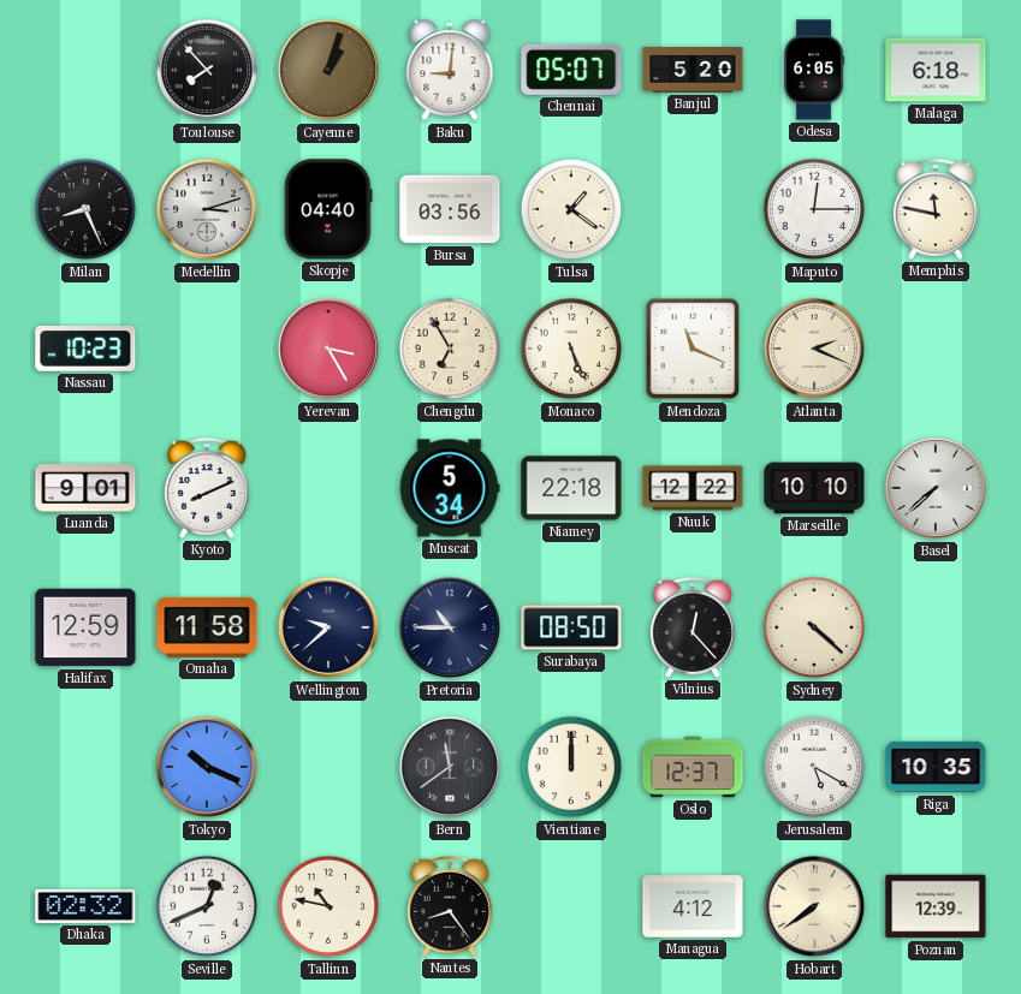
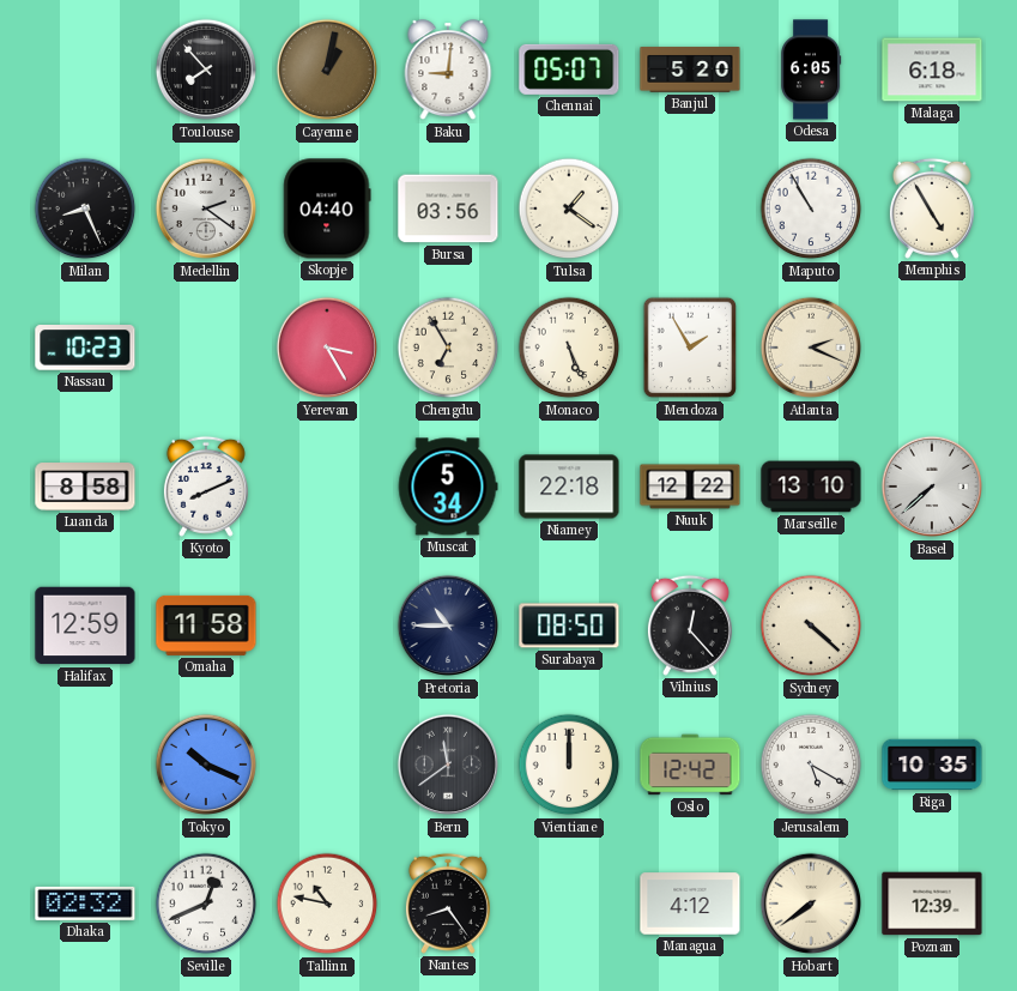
Cayenne: 1:03 -> 1:02
Medellin: 3:12 -> 2:21
Maputo: 12:15 -> 10:55
Memphis: 11:47 -> 4:55
Mendoza: 11:19 -> 1:55
Luanda: 9:01 -> 8:58
Marseille: 10:10 -> 13:10
Wellington: 9:38 -> none
Oslo: 12:37 -> 12:42
